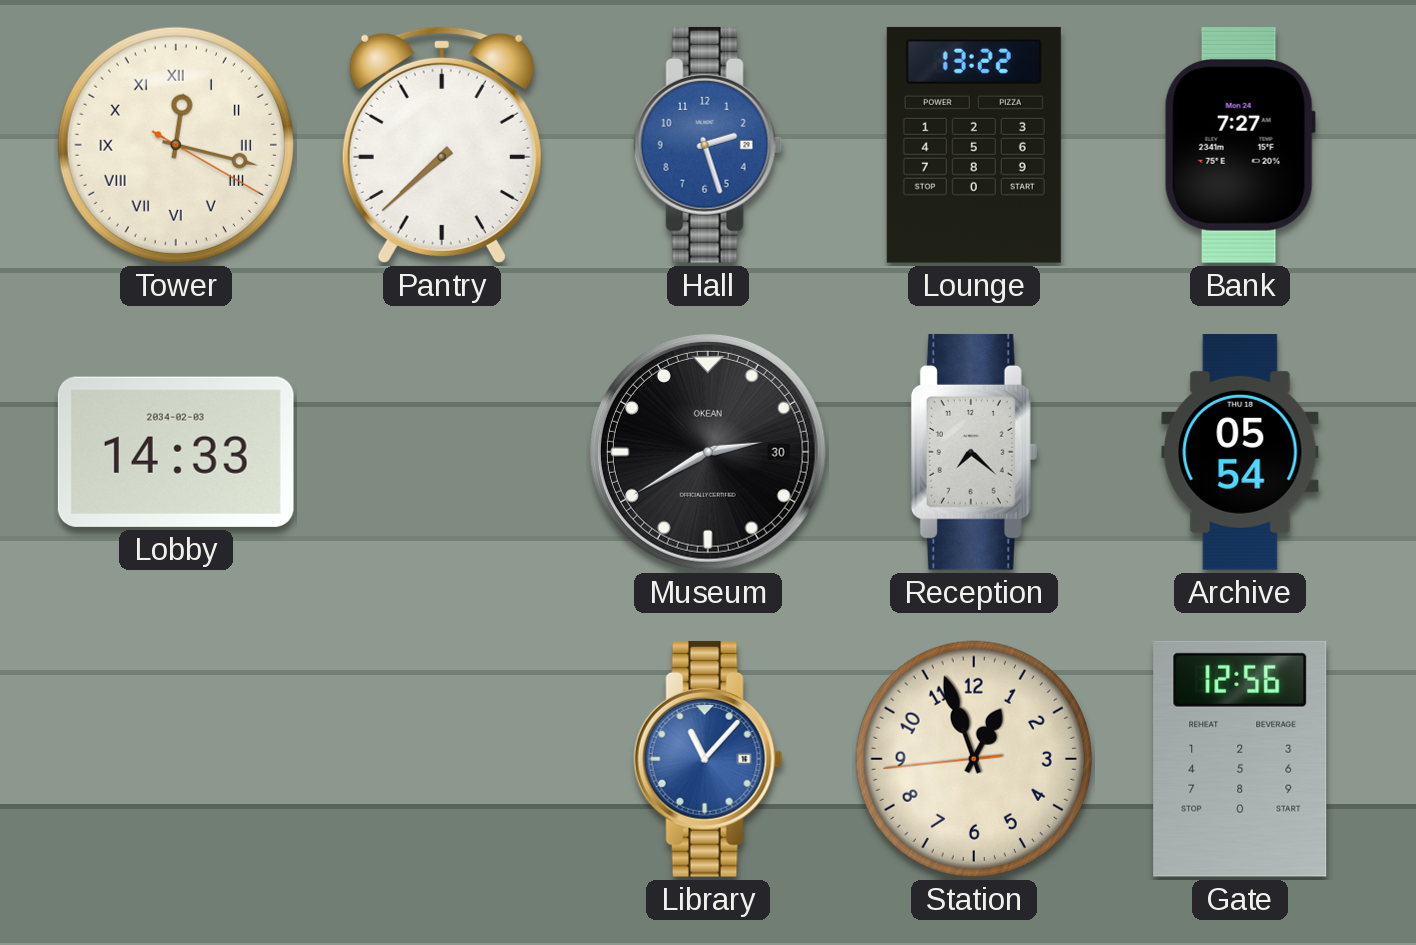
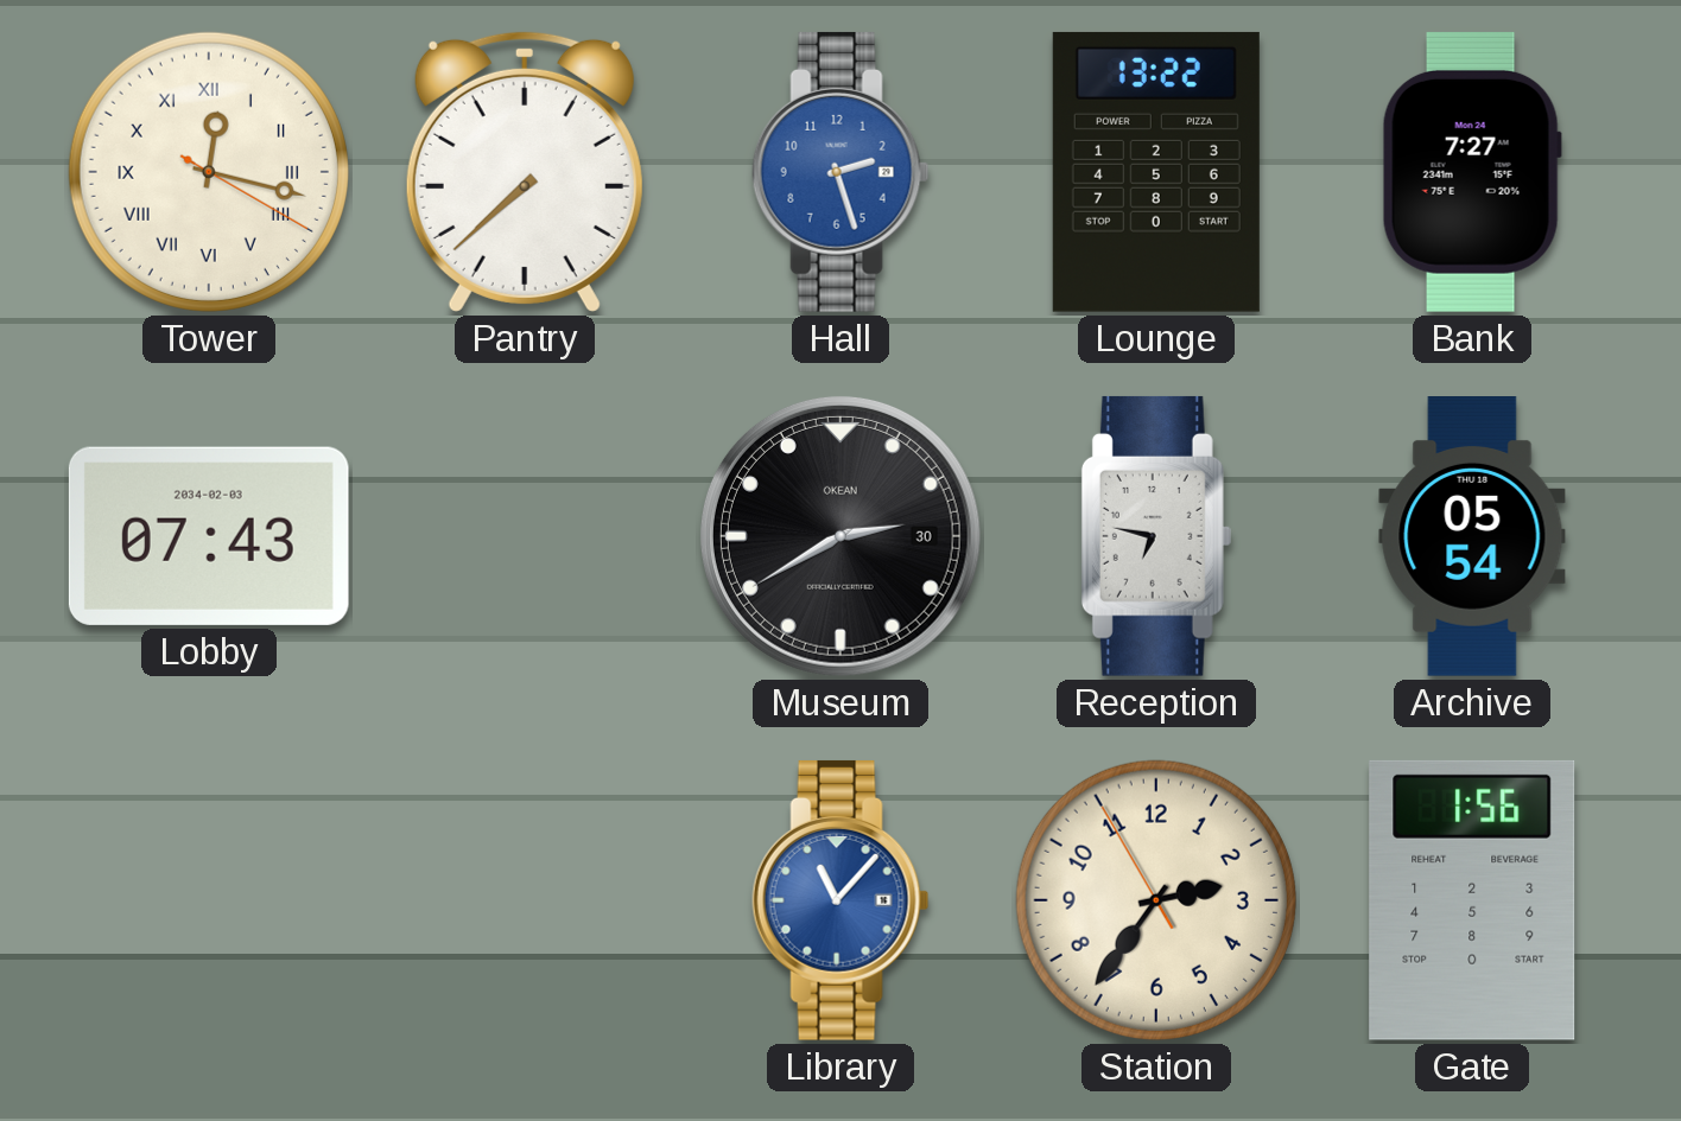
Lobby: 14:33 -> 07:43
Reception: 7:22 -> 6:47
Station: 12:56 -> 2:35
Gate: 12:56 -> 1:56
